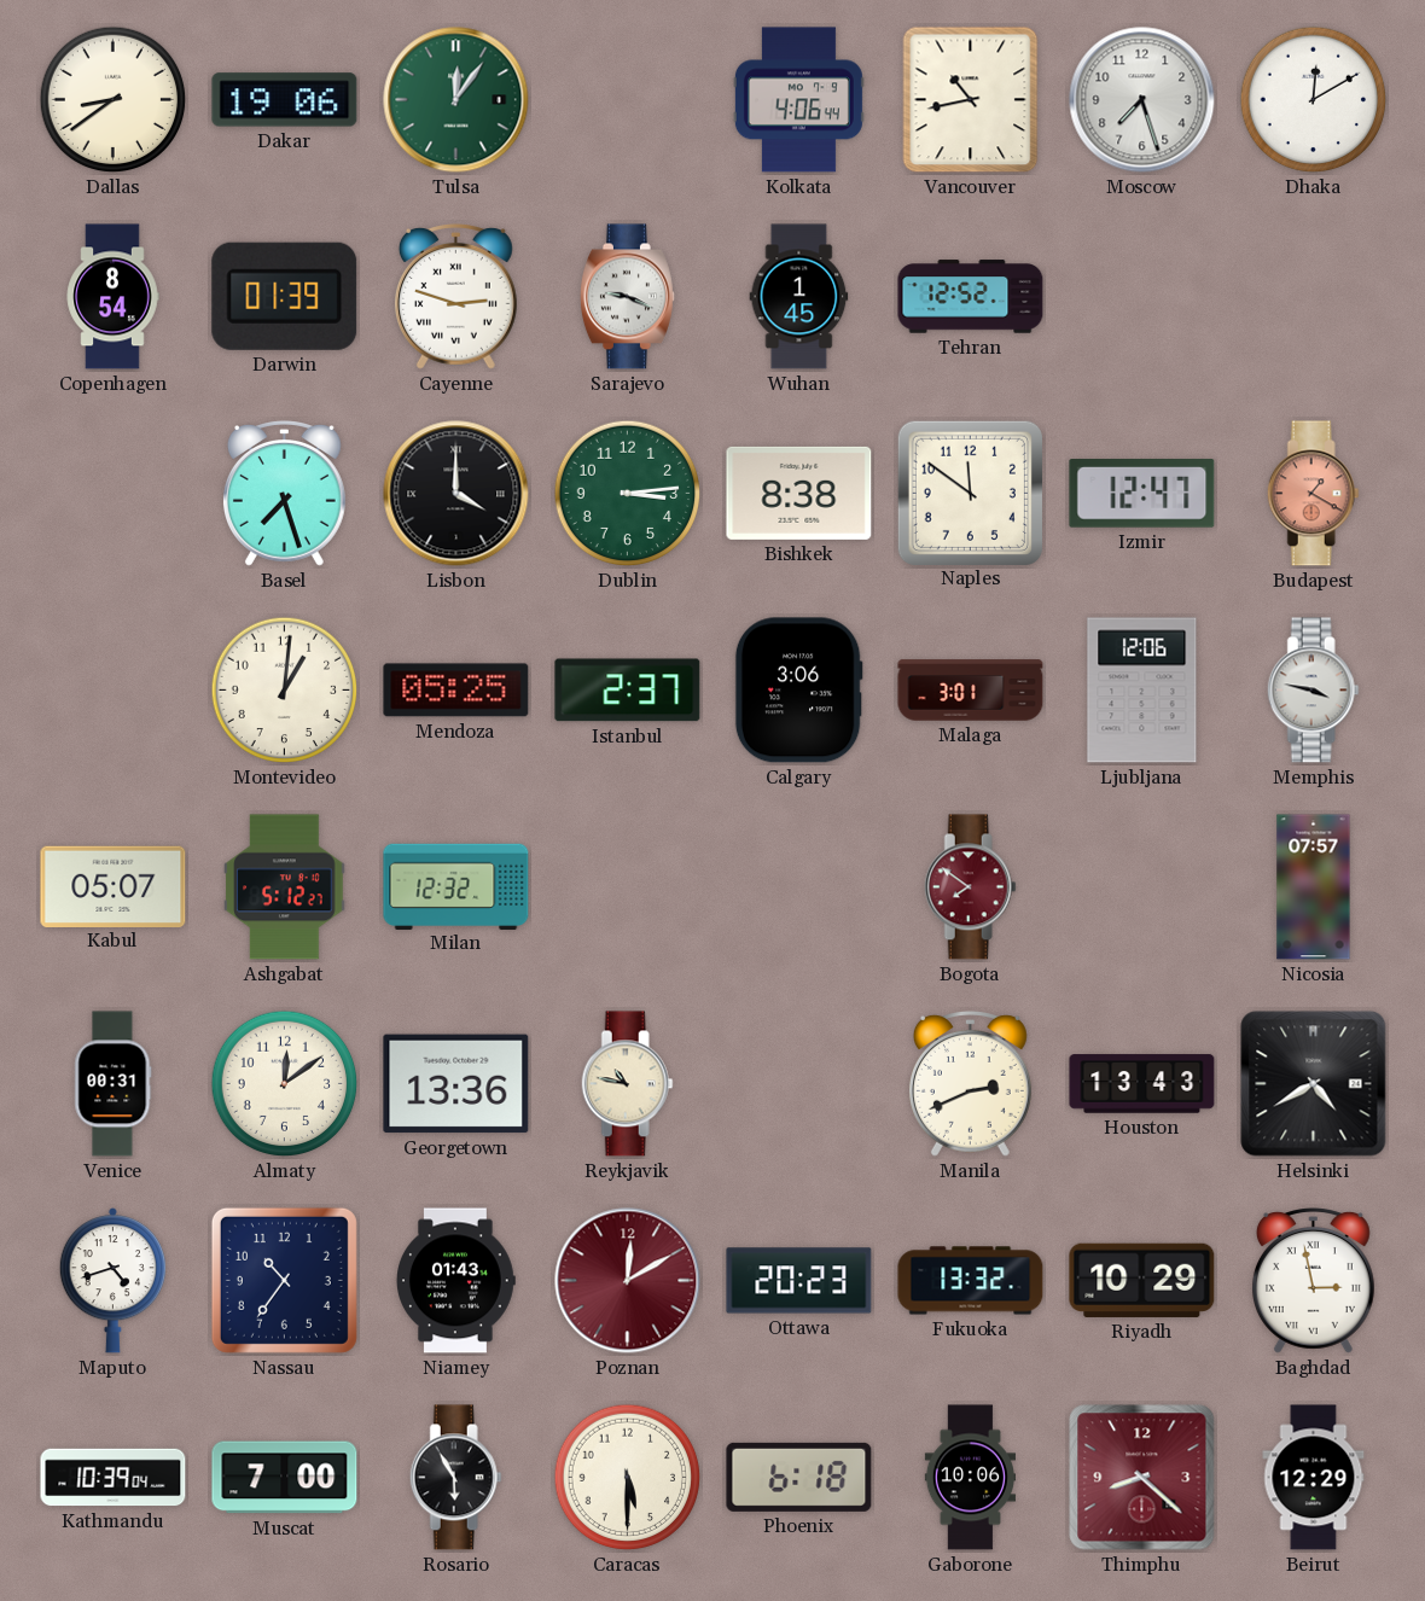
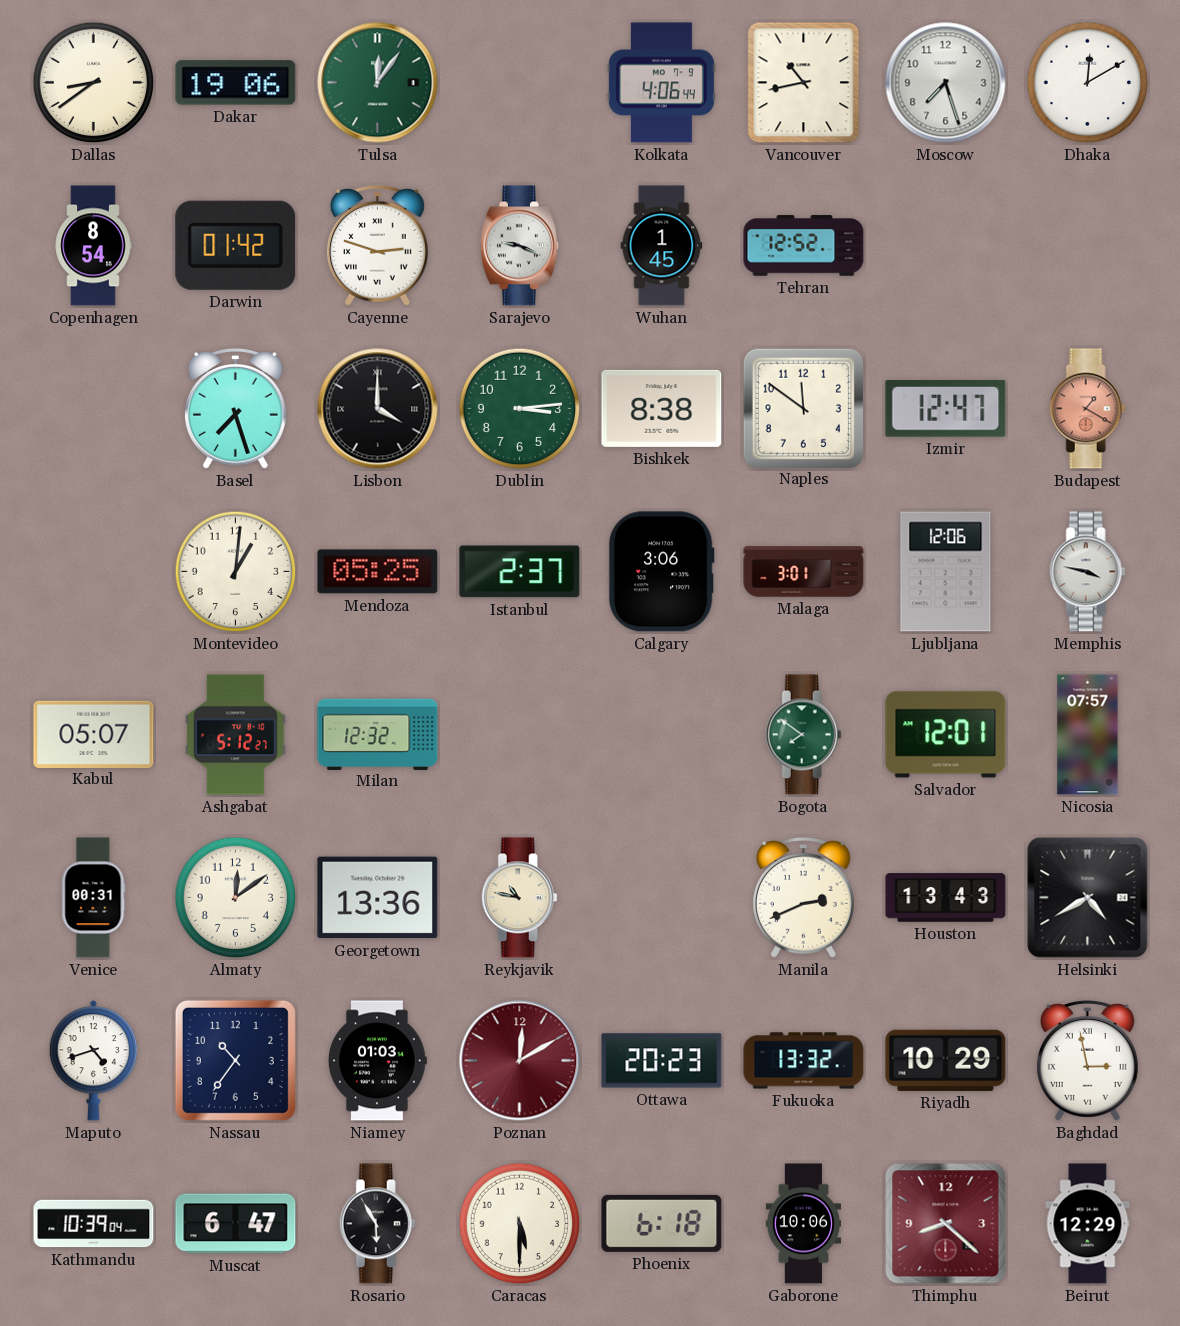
Darwin: 01:39 -> 01:42
Bogota dial: burgundy -> green
Salvador: none -> 12:01
Niamey: 01:43 -> 01:03
Muscat: 7:00 -> 6:47
